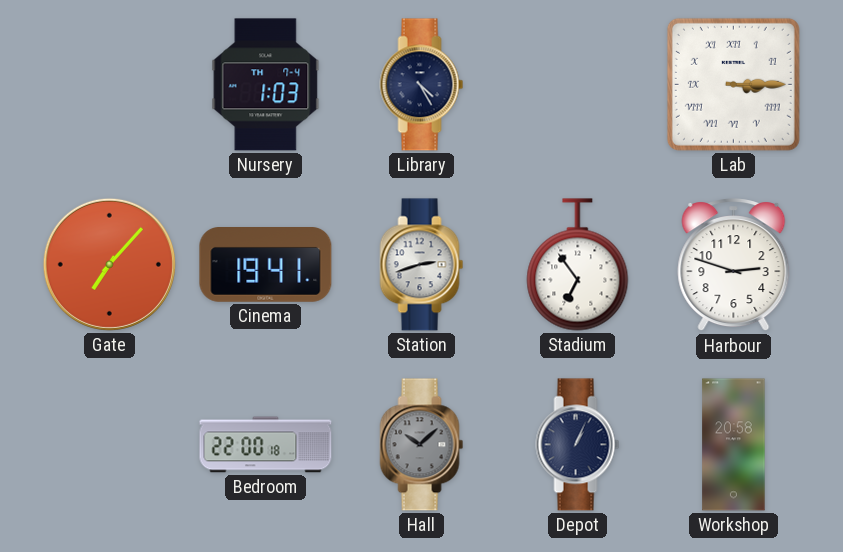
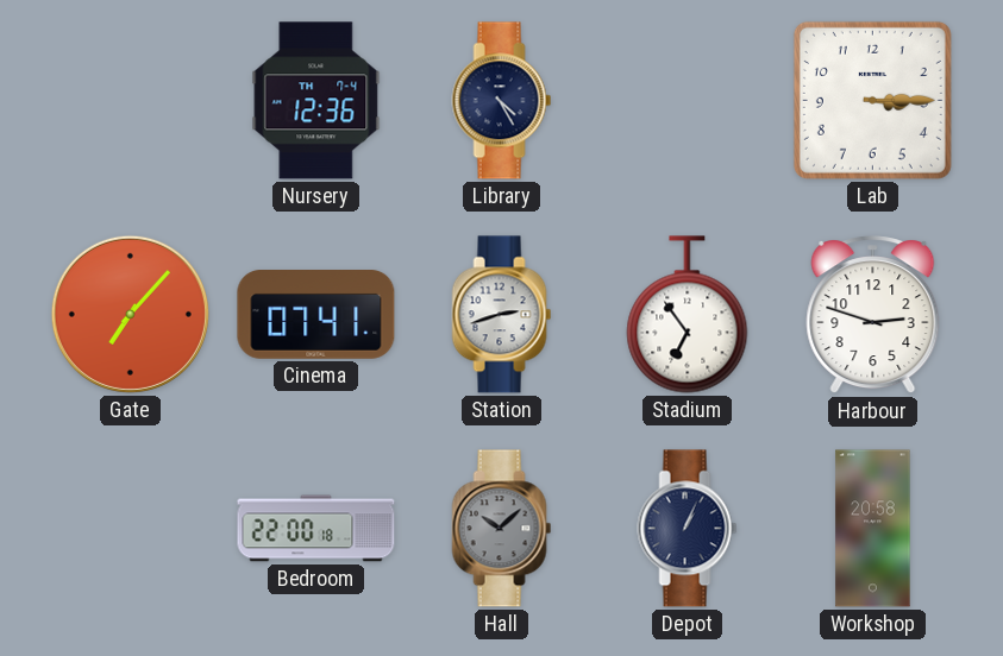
Nursery: 1:03 -> 12:36
Lab numerals: Roman -> Arabic
Cinema: 19:41 -> 07:41
